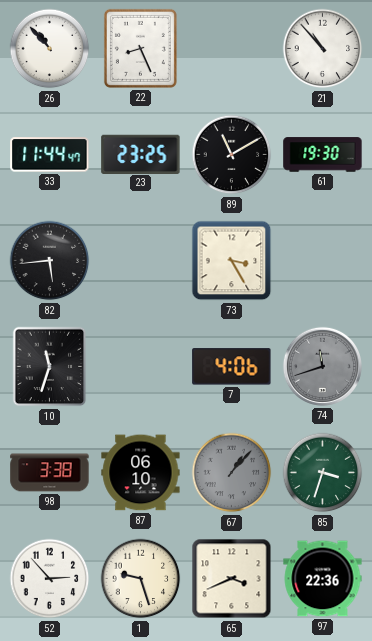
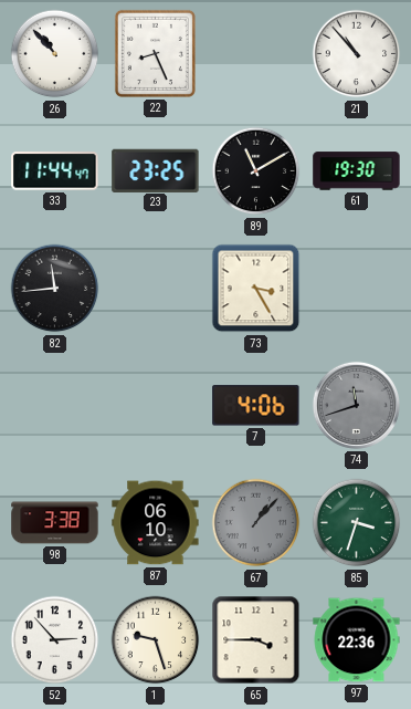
82: 5:44 -> 11:44
10: 11:33 -> none
65: 3:41 -> 3:45
